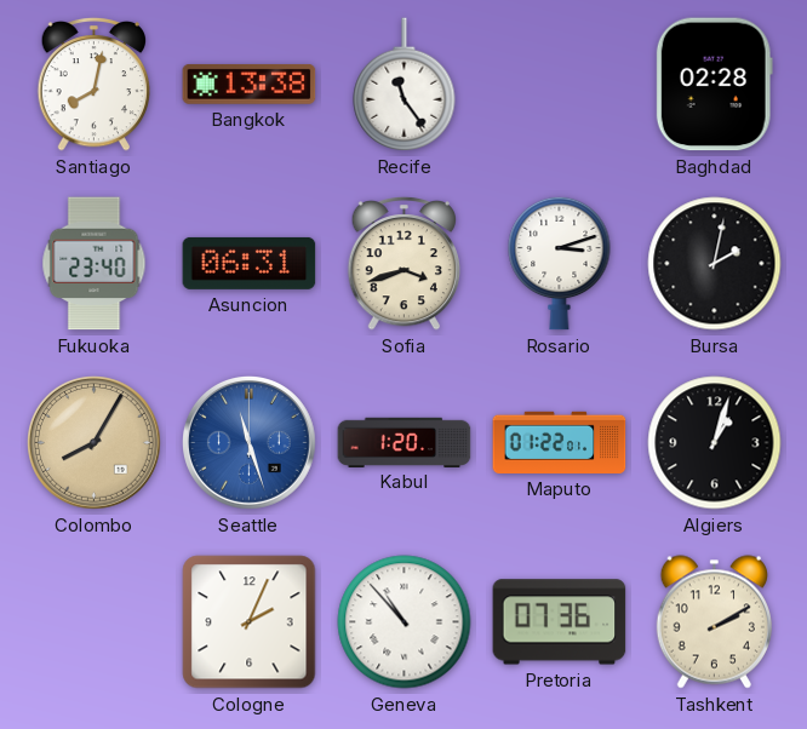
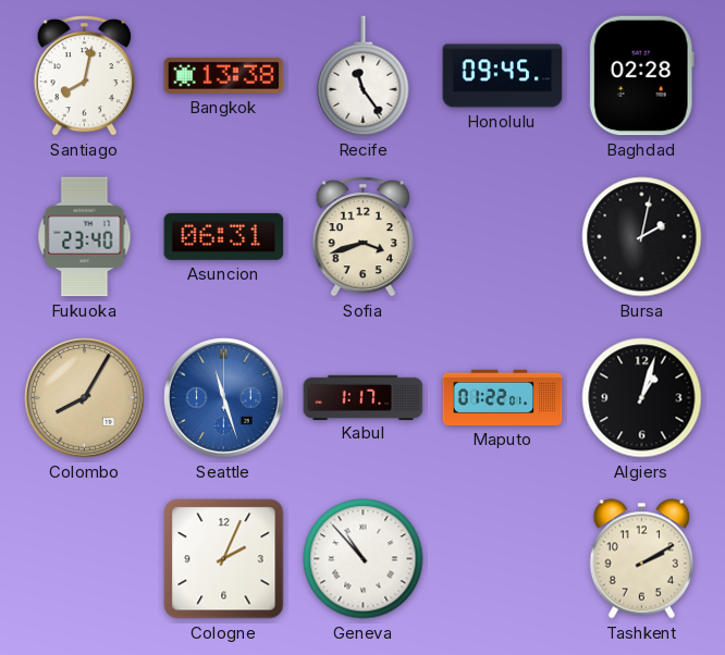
Honolulu: none -> 09:45
Rosario: 3:12 -> none
Kabul: 1:20 -> 1:17
Pretoria: 07:36 -> none
